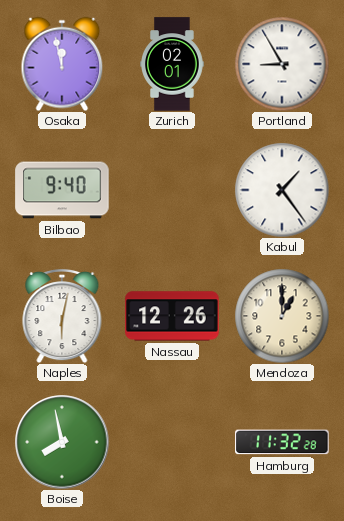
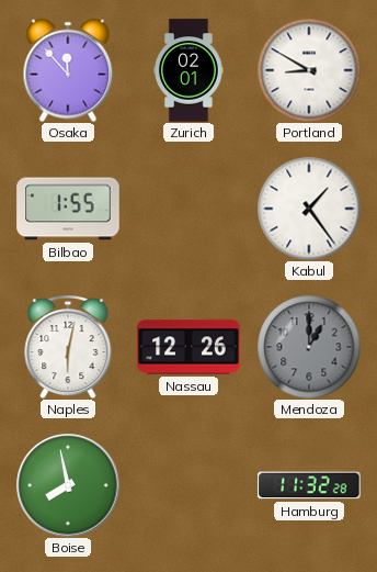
Osaka: 11:58 -> 11:53
Portland: 8:55 -> 8:50
Bilbao: 9:40 -> 1:55
Mendoza dial: cream -> grey
